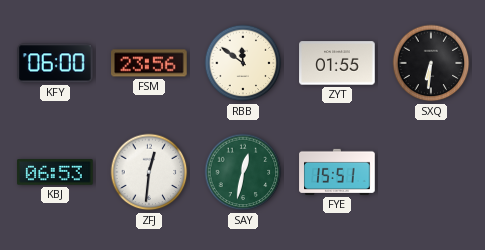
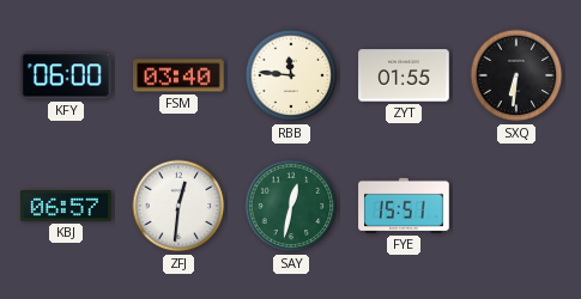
FSM: 23:56 -> 03:40
RBB: 11:51 -> 11:46
KBJ: 06:53 -> 06:57
